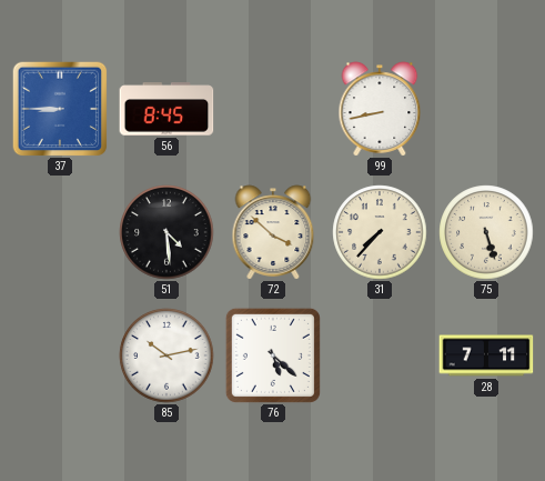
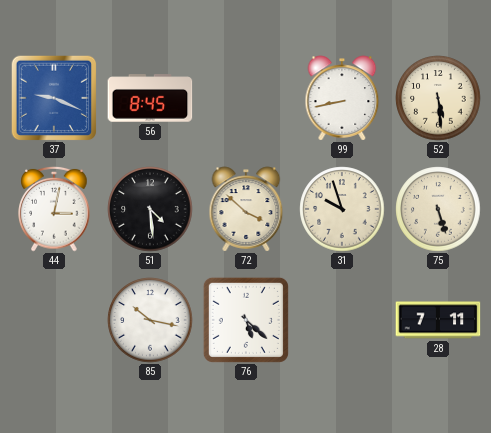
37: 8:45 -> 9:19
52: none -> 5:29
44: none -> 3:02
31: 7:37 -> 9:57
85: 10:13 -> 10:17
